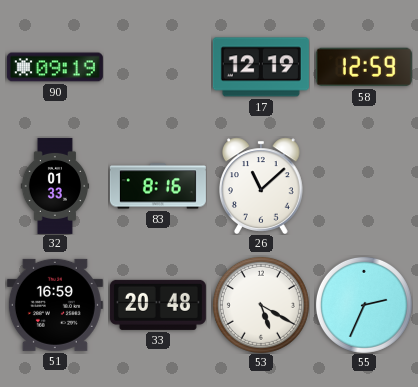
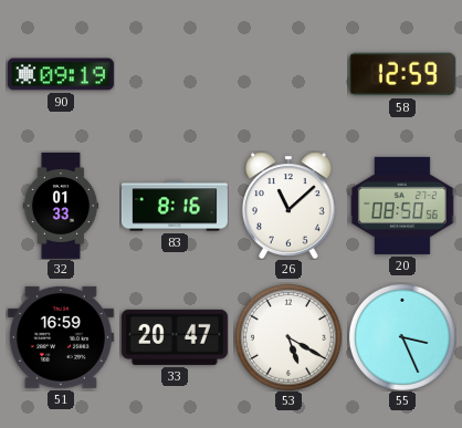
17: 12:19 -> none
20: none -> 08:50
33: 20:48 -> 20:47
55: 2:34 -> 3:26
